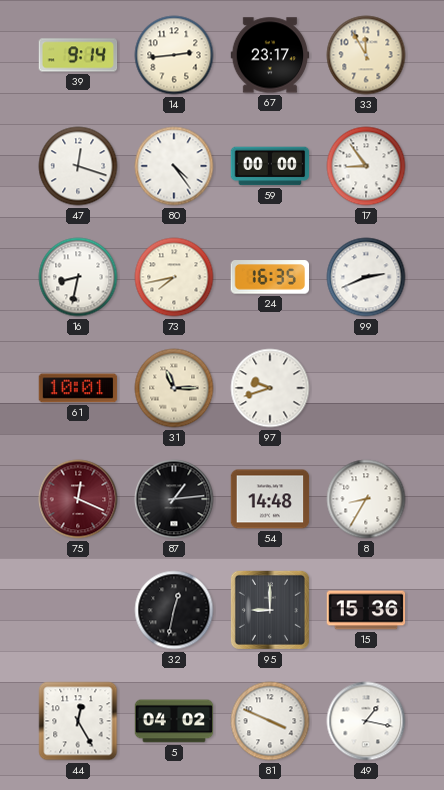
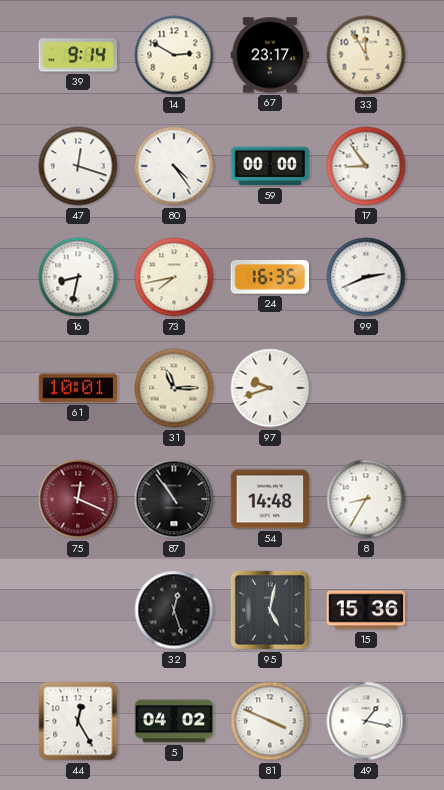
14: 2:44 -> 2:50
87: 1:14 -> 10:54
32: 12:32 -> 12:27
95: 9:00 -> 5:02
